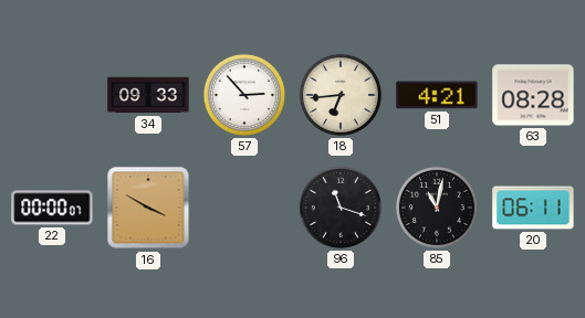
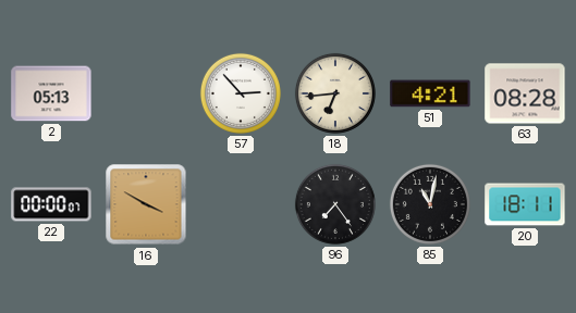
2: none -> 05:13
34: 09:33 -> none
96: 11:18 -> 7:24
20: 06:11 -> 18:11
